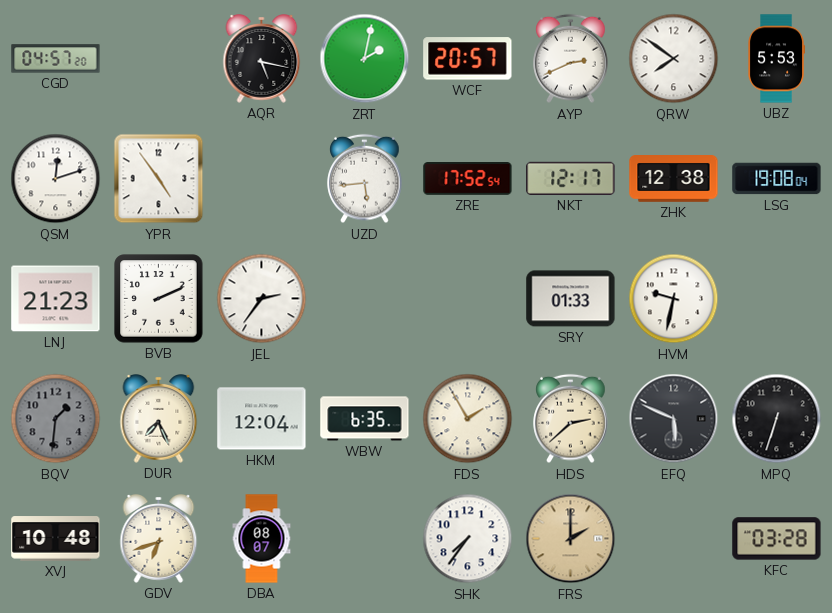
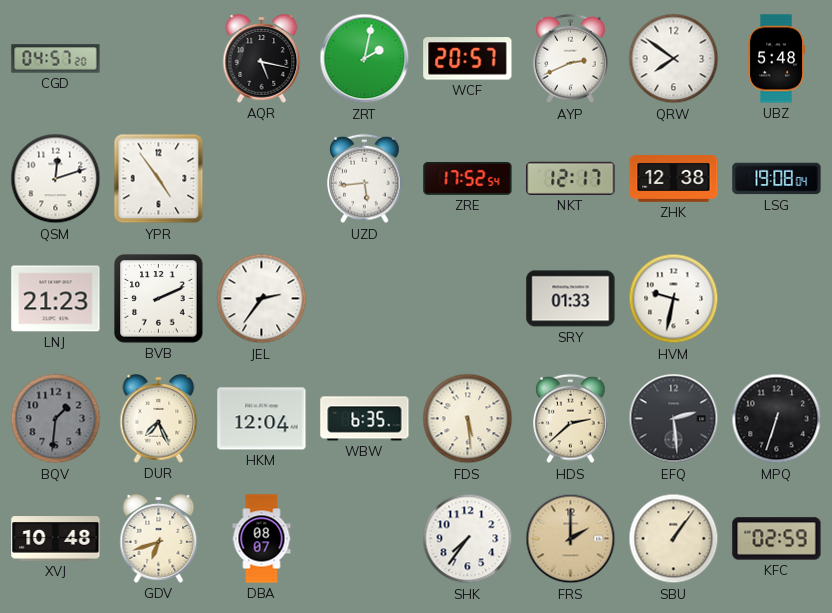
UBZ: 5:53 -> 5:48
FDS: 1:55 -> 5:29
EFQ: 5:49 -> 2:29
SBU: none -> 1:06
KFC: 03:28 -> 02:59
